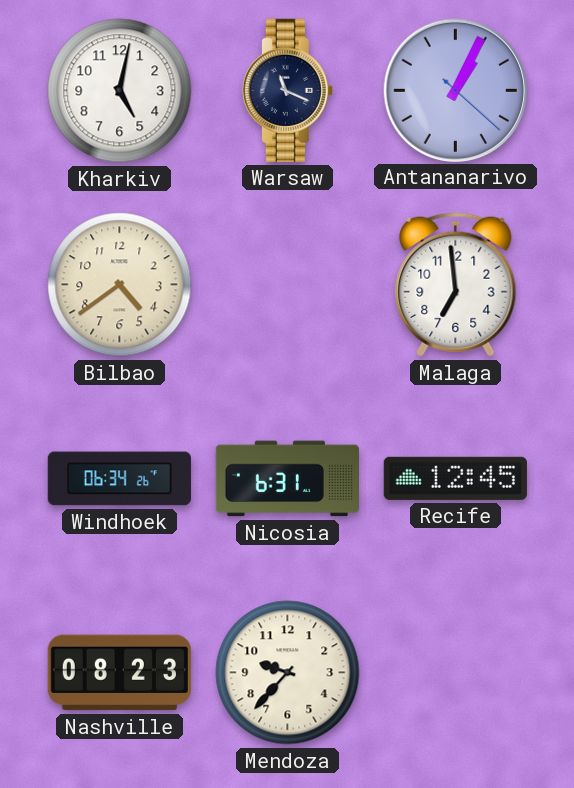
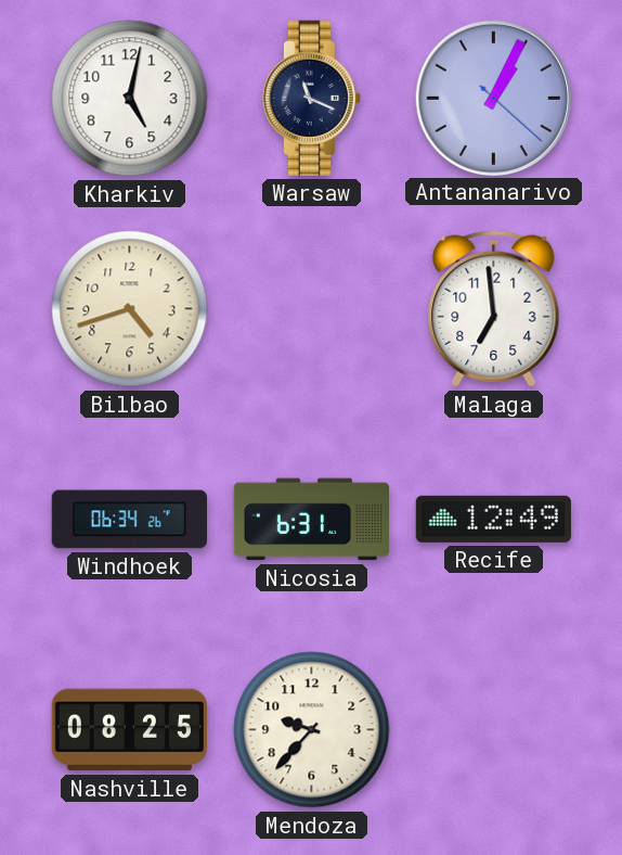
Bilbao: 4:39 -> 4:42
Recife: 12:45 -> 12:49
Nashville: 08:23 -> 08:25
